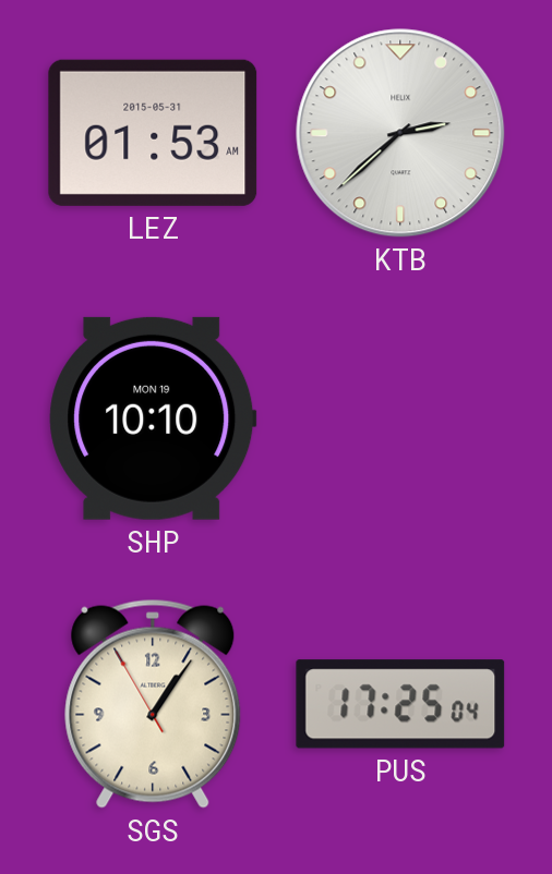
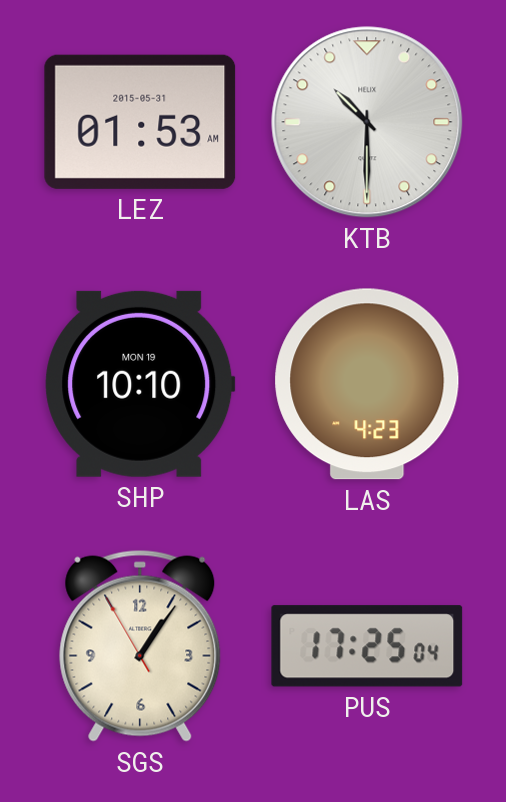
KTB: 2:38 -> 10:30
LAS: none -> 4:23
